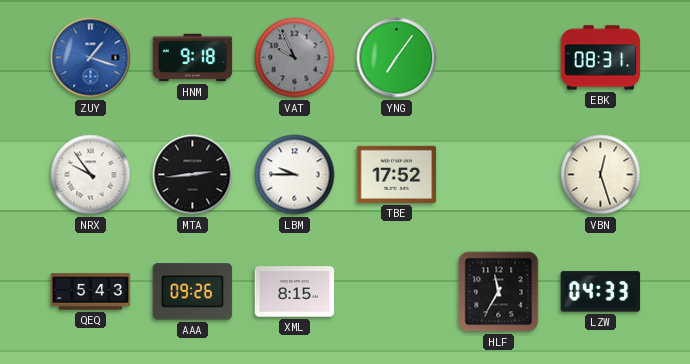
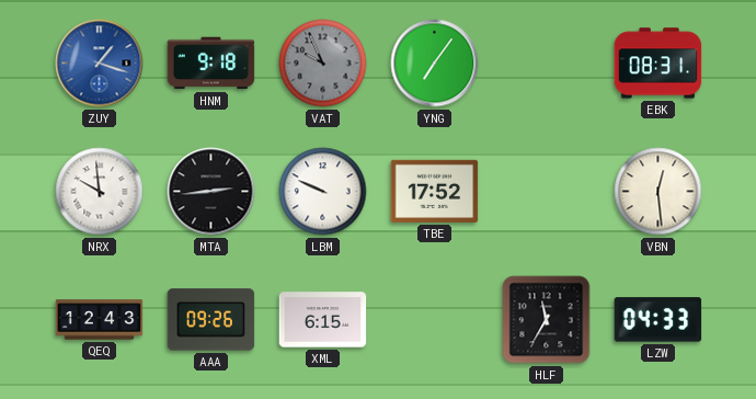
NRX: 9:54 -> 9:59
LBM: 9:45 -> 9:49
VBN: 12:27 -> 12:29
QEQ: 5:43 -> 12:43
XML: 8:15 -> 6:15
